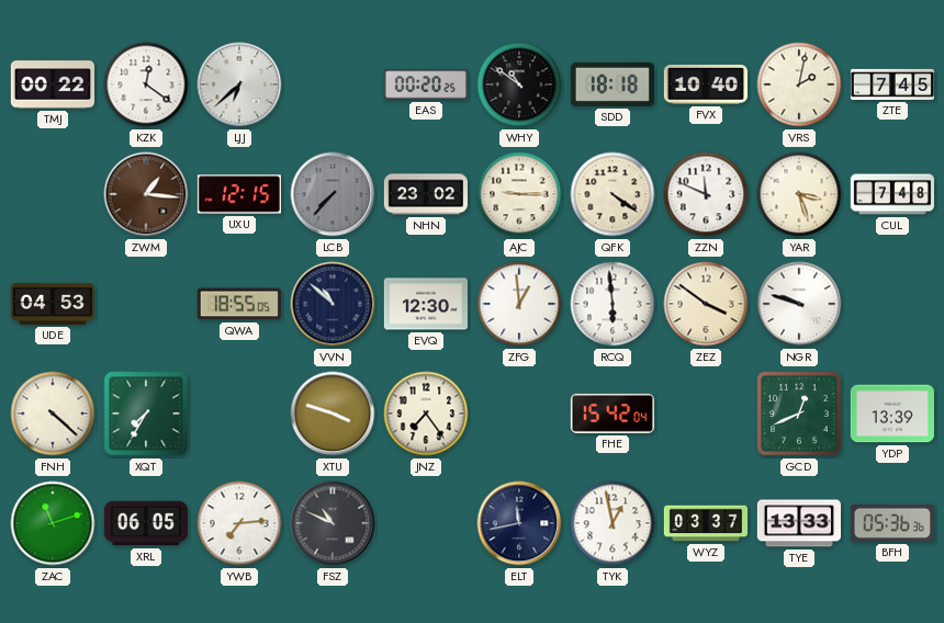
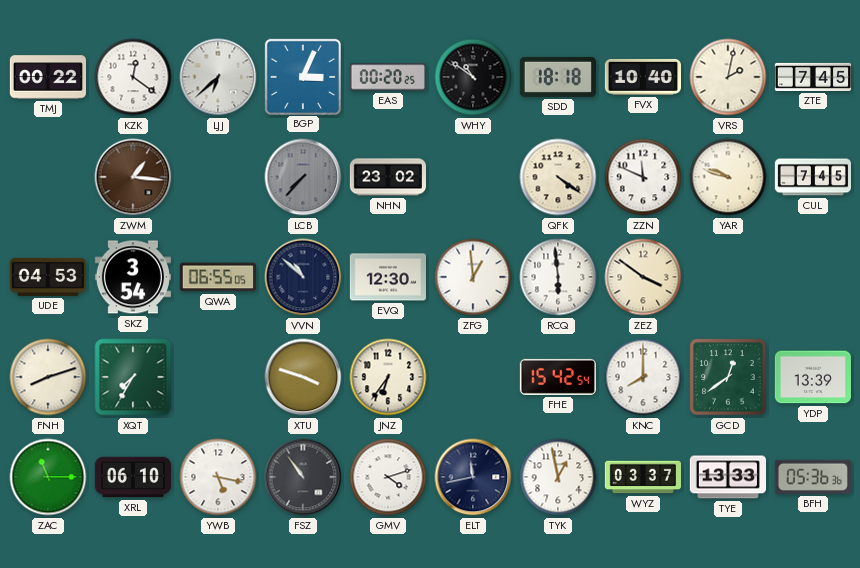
BGP: none -> 3:04
UXU: 12:15 -> none
AJC: 9:15 -> none
YAR: 3:27 -> 9:48
CUL: 7:48 -> 7:45
SKZ: none -> 3:54
QWA: 18:55 -> 06:55
NGR: 9:48 -> none
FNH: 4:22 -> 8:12
JNZ: 7:24 -> 6:36
FHE: 15:42:04 -> 15:42:54
KNC: none -> 8:00
GCD: 12:41 -> 12:39
ZAC: 11:12 -> 11:15
XRL: 06:05 -> 06:10
YWB: 7:14 -> 5:17
FSZ: 10:49 -> 10:54
GMV: none -> 4:12
